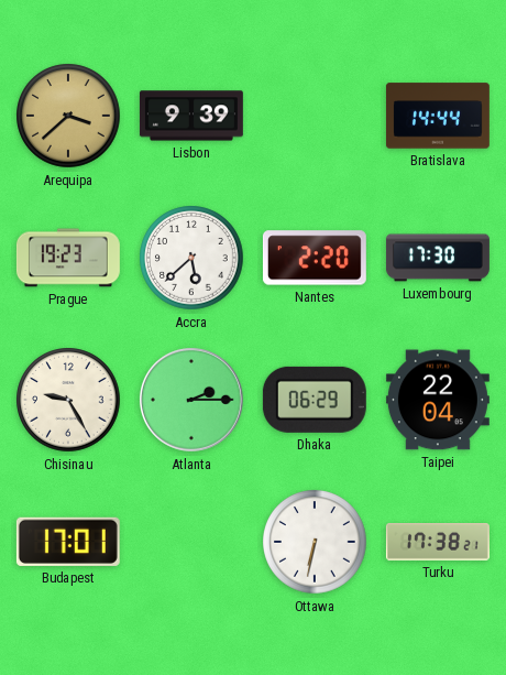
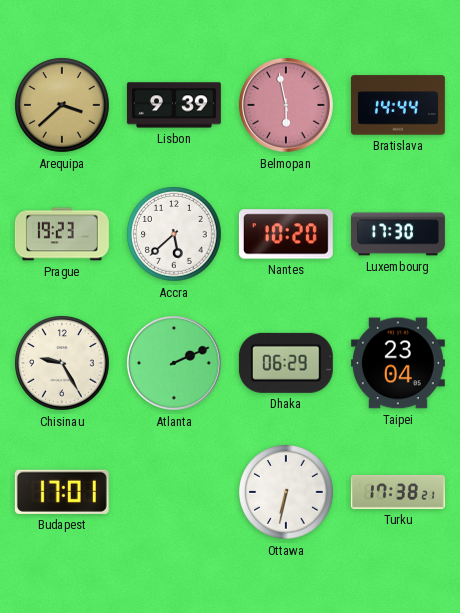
Belmopan: none -> 5:58
Nantes: 2:20 -> 10:20
Atlanta: 2:15 -> 2:11
Taipei: 22:04 -> 23:04
